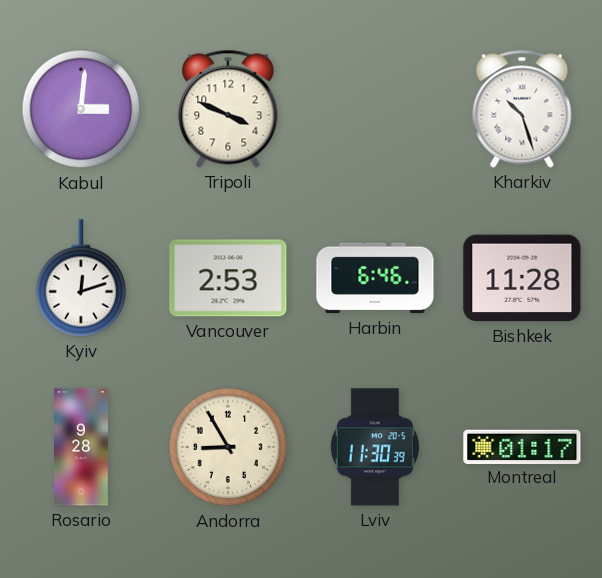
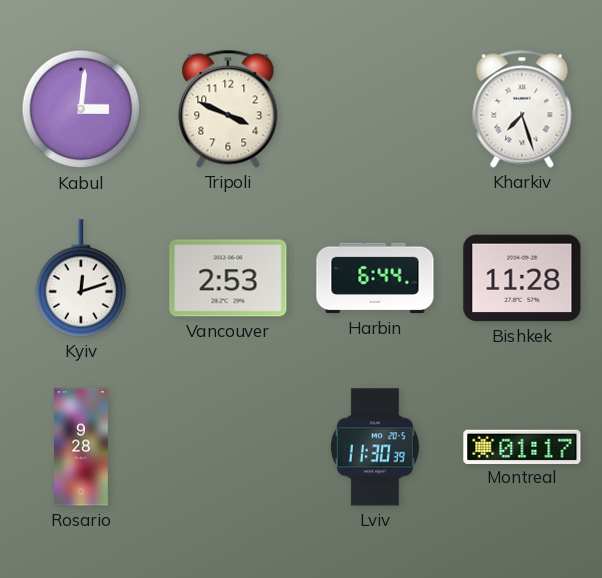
Kharkiv: 10:27 -> 7:27
Harbin: 6:46 -> 6:44
Andorra: 8:55 -> none
